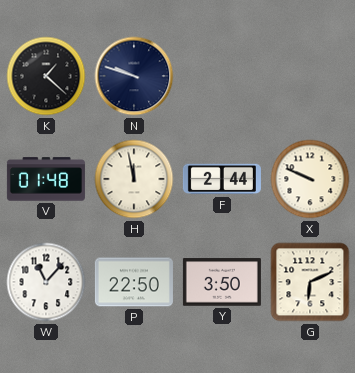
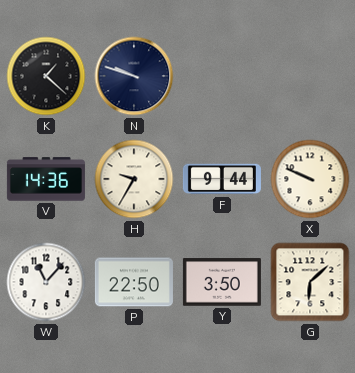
V: 01:48 -> 14:36
H: 11:58 -> 9:35
F: 2:44 -> 9:44
G: 6:11 -> 6:08
